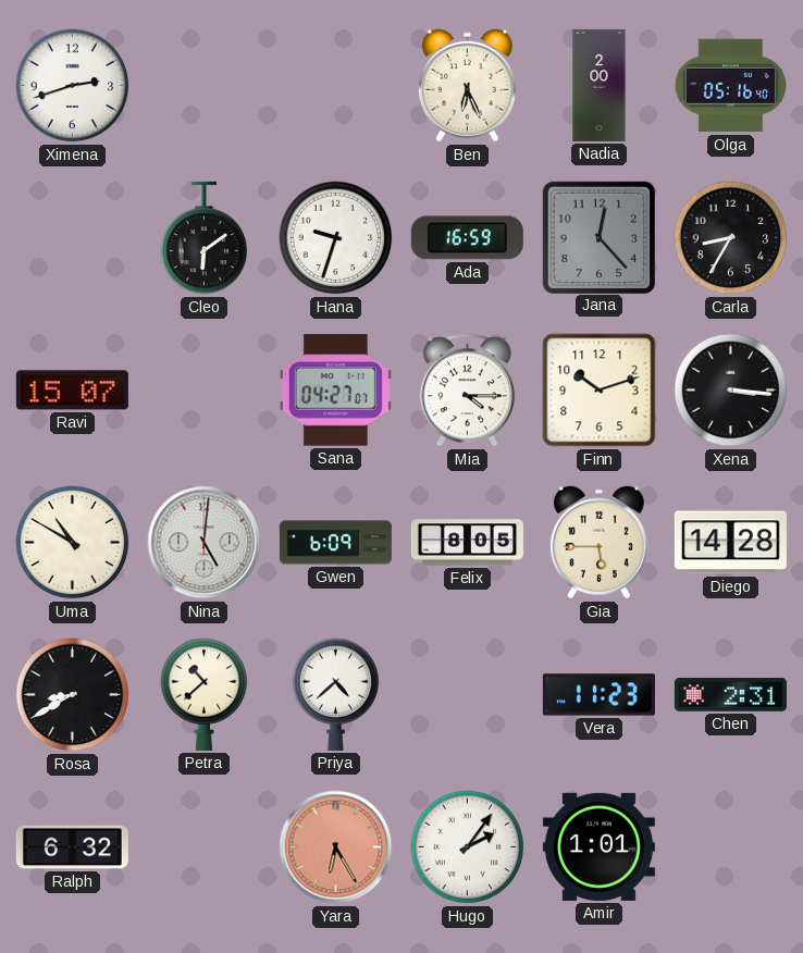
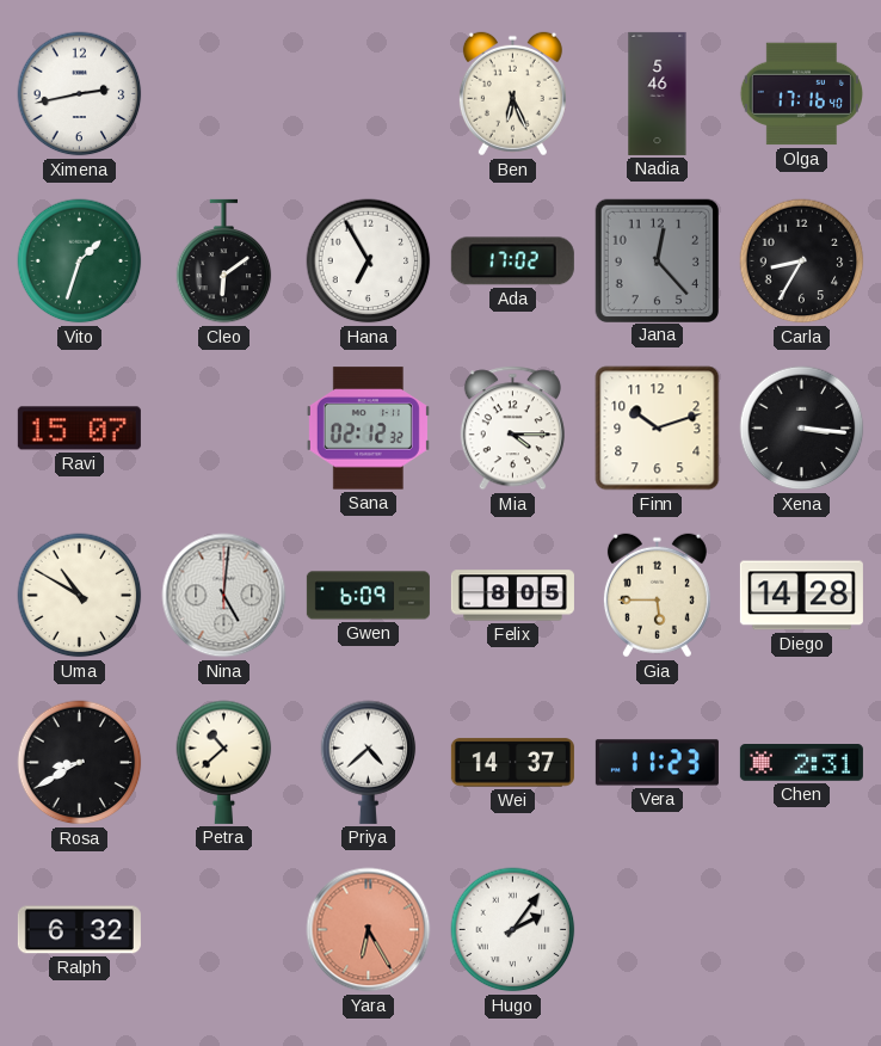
Ximena: 2:42 -> 2:43
Nadia: 2:00 -> 5:46
Olga: 05:16 -> 17:16
Vito: none -> 1:33
Hana: 9:33 -> 6:55
Ada: 16:59 -> 17:02
Sana: 04:27 -> 02:12
Wei: none -> 14:37
Amir: 1:01 -> none
